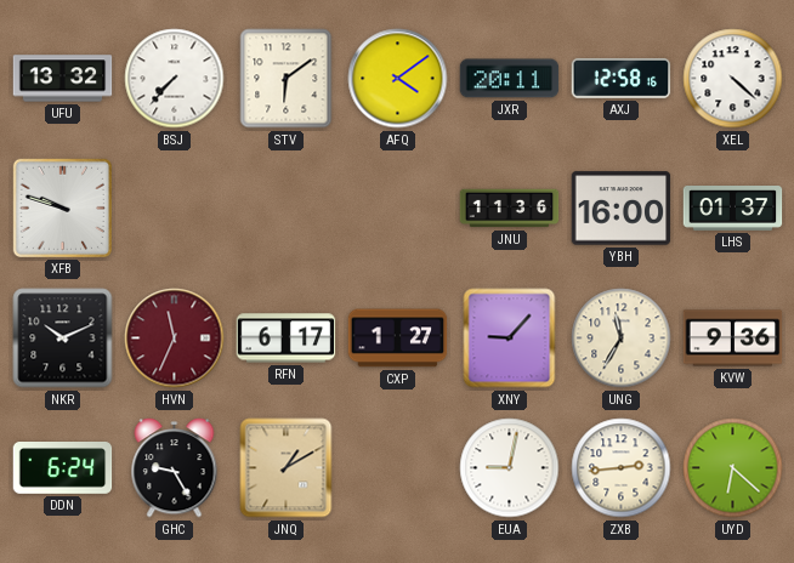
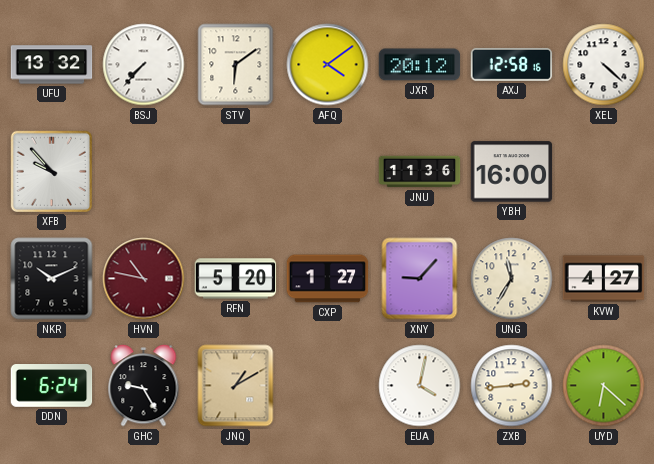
JXR: 20:11 -> 20:12
XFB: 9:48 -> 9:53
LHS: 01:37 -> none
HVN: 11:34 -> 10:47
RFN: 6:17 -> 5:20
KVW: 9:36 -> 4:27
EUA: 9:02 -> 4:02
